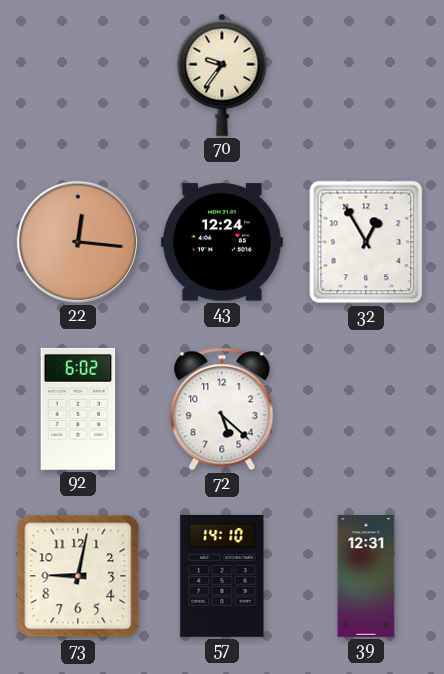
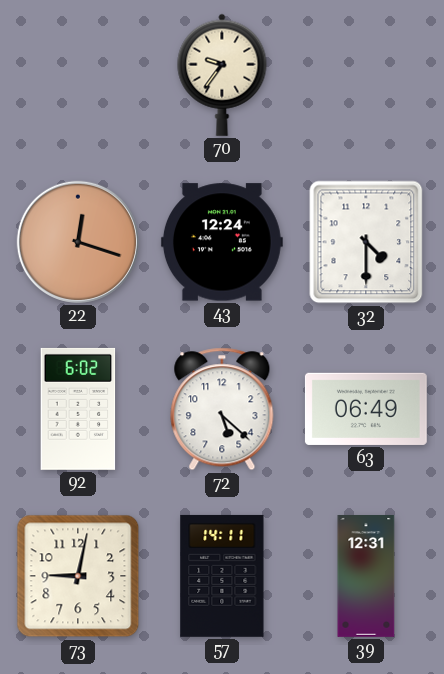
22: 12:16 -> 12:18
32: 12:55 -> 4:30
63: none -> 06:49
57: 14:10 -> 14:11
